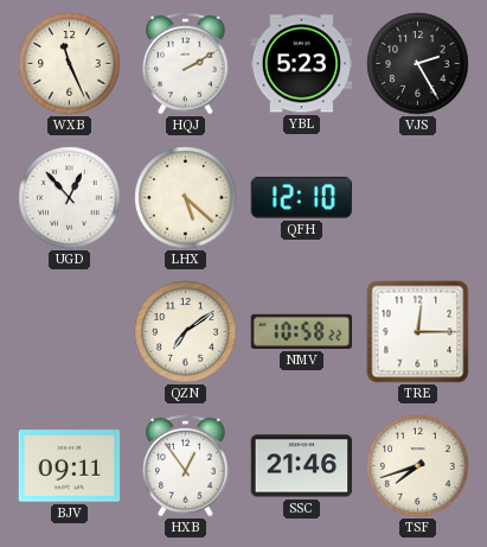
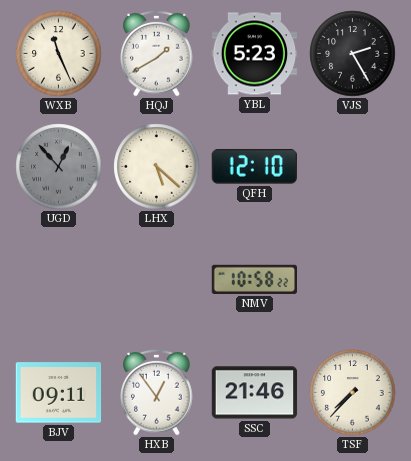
HQJ: 2:10 -> 1:40
UGD dial: white -> grey
QZN: 7:09 -> none
TRE: 12:15 -> none
TSF: 7:42 -> 7:37
